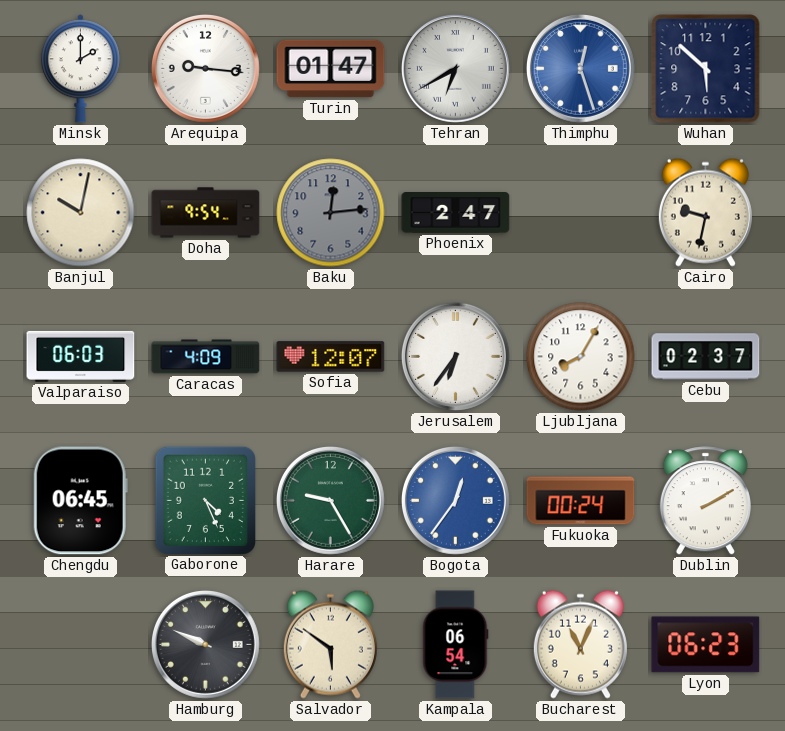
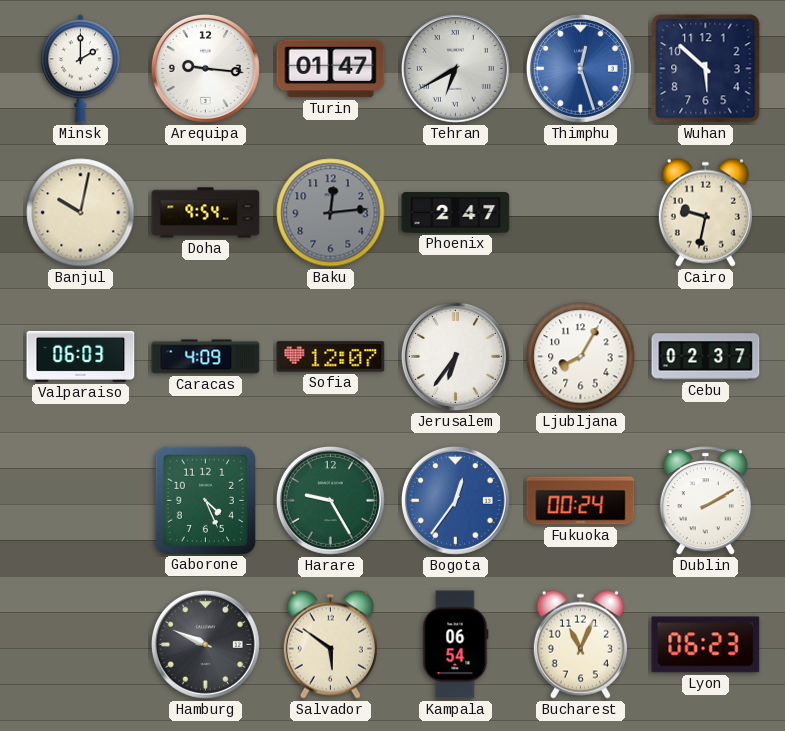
Chengdu: 06:45 -> none
